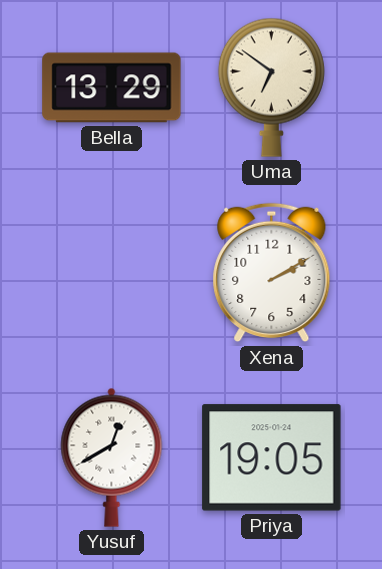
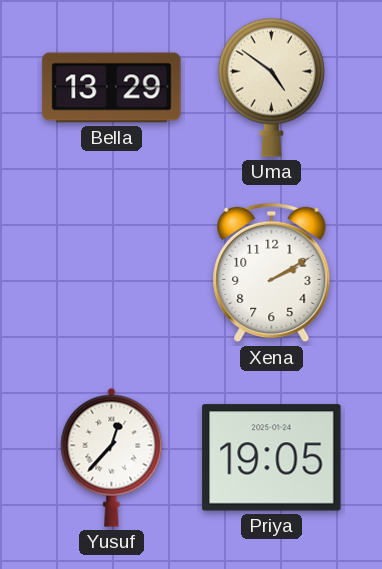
Uma: 6:51 -> 4:51
Yusuf: 12:40 -> 12:37
